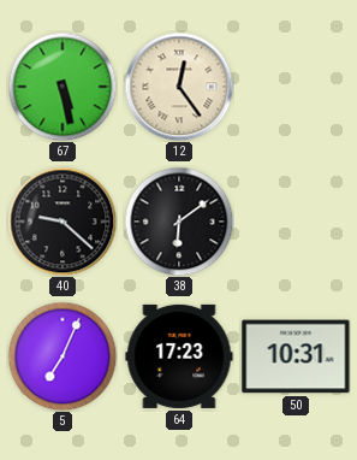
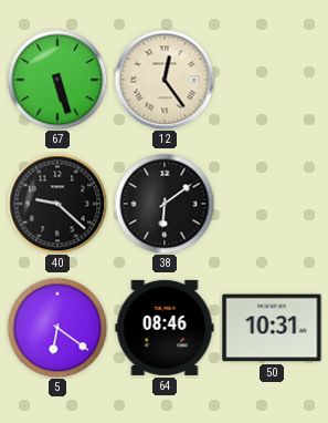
67: 5:28 -> 5:27
5: 7:04 -> 6:21
64: 17:23 -> 08:46
